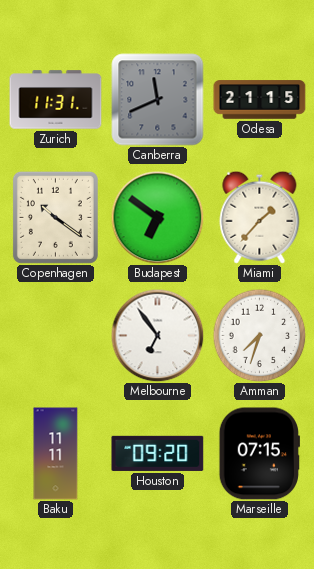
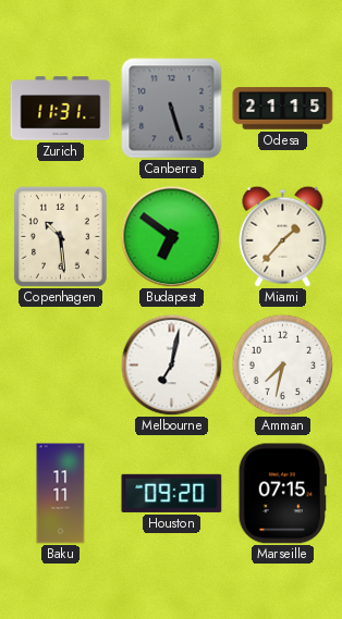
Canberra: 11:41 -> 5:27
Copenhagen: 10:21 -> 10:29
Melbourne: 6:54 -> 7:02
Amman: 7:33 -> 7:32
